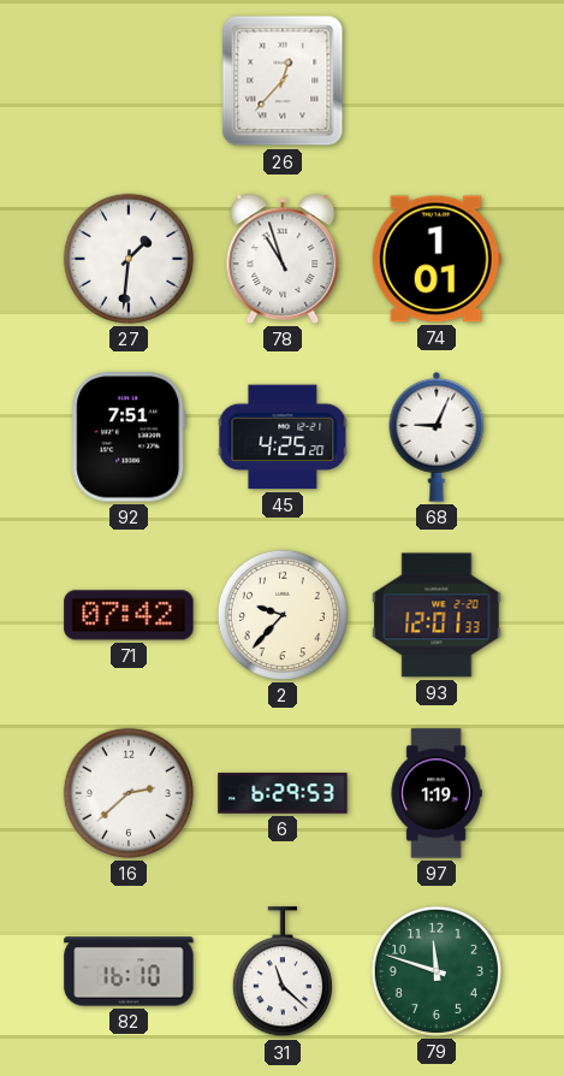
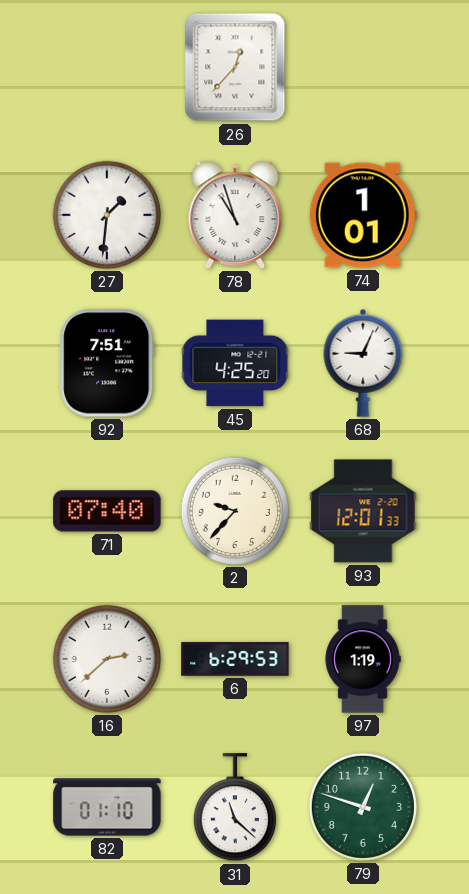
71: 07:42 -> 07:40
82: 16:10 -> 01:10
79: 11:48 -> 12:48
